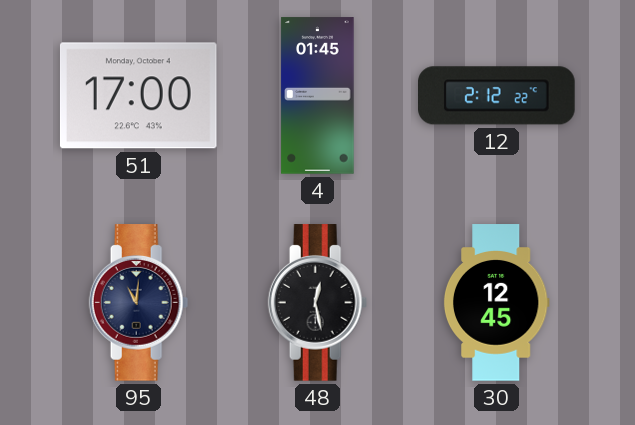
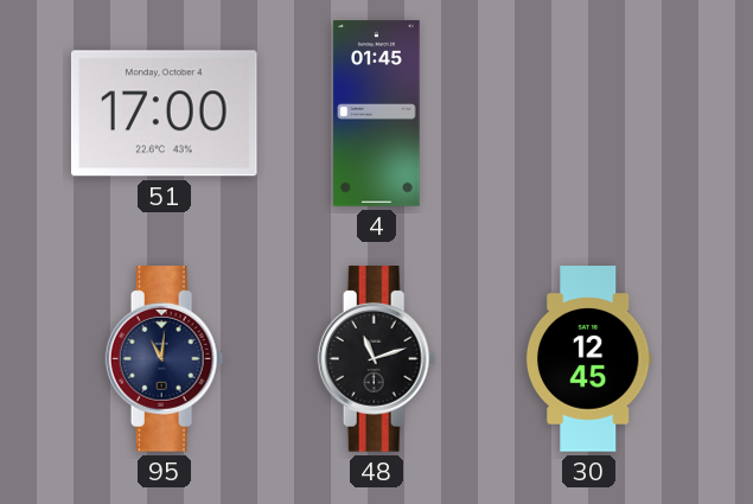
12: 2:12 -> none
48: 12:28 -> 11:12
